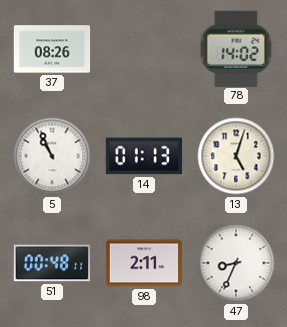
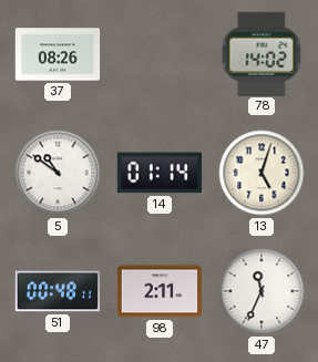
5: 10:56 -> 10:51
14: 01:13 -> 01:14
47: 8:34 -> 11:34
